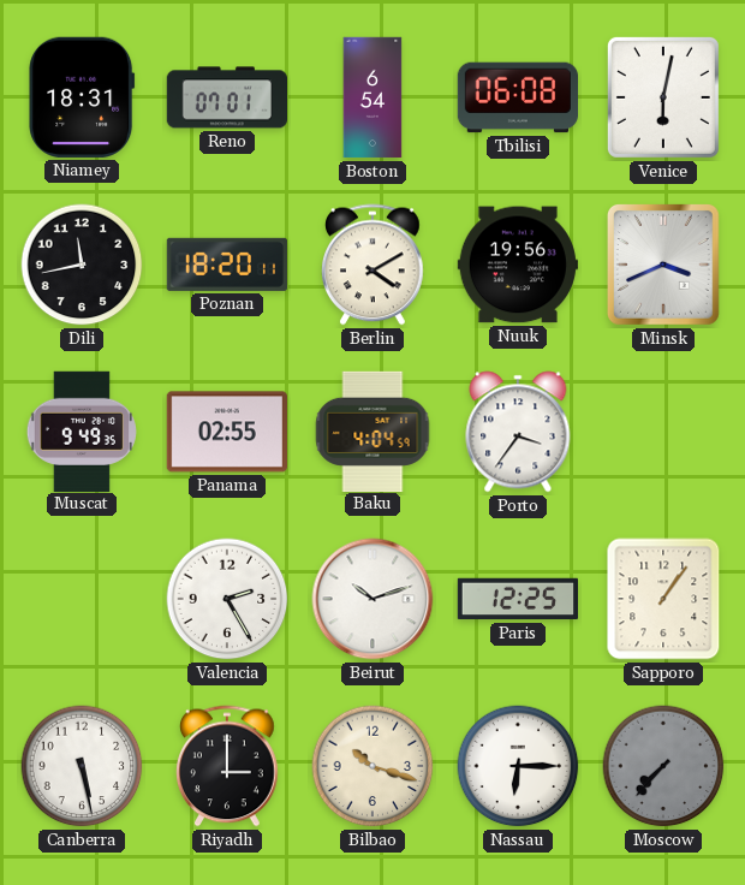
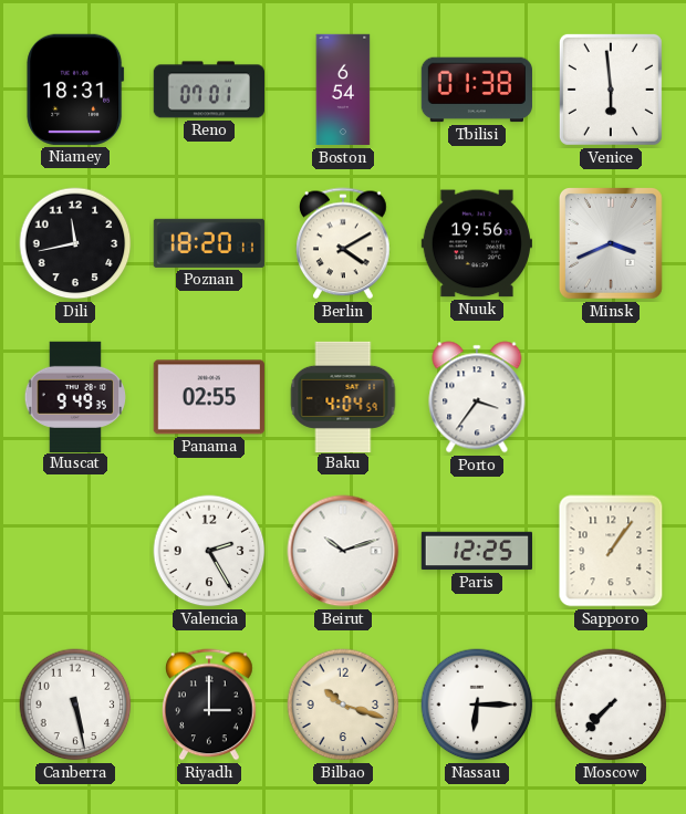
Tbilisi: 06:08 -> 01:38
Venice: 6:02 -> 5:59
Moscow dial: grey -> white
